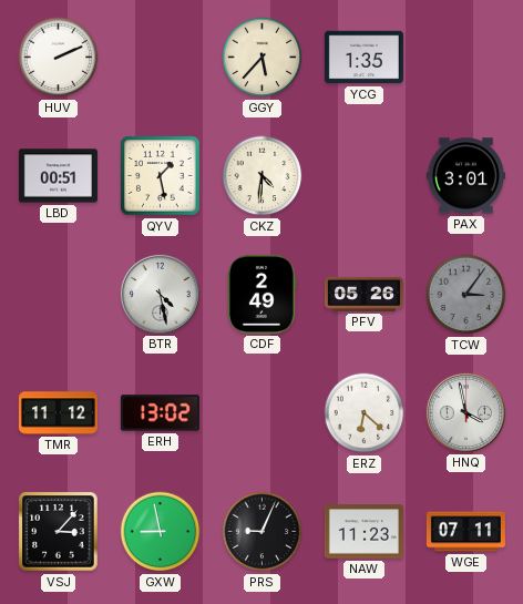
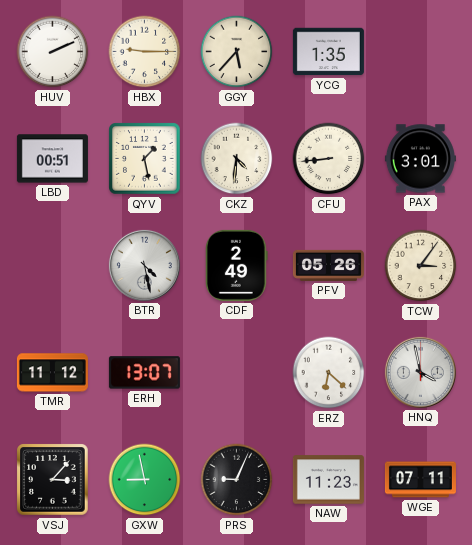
HBX: none -> 9:15
CFU: none -> 8:44
TCW dial: grey -> cream
ERH: 13:02 -> 13:07
